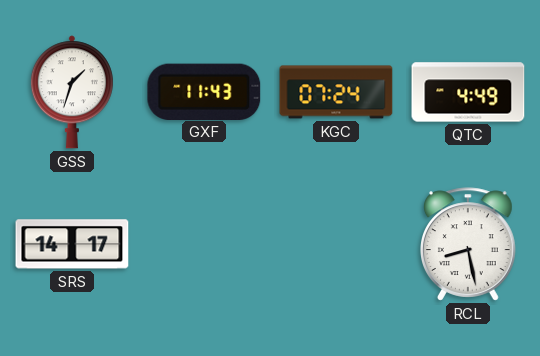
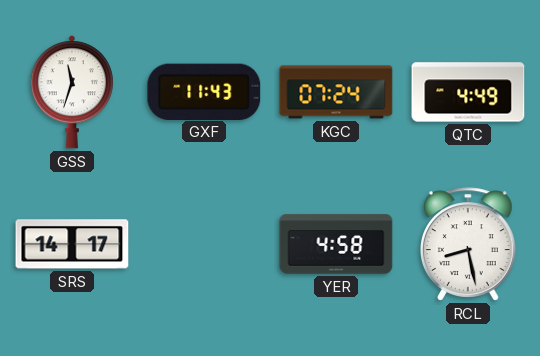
GSS: 1:33 -> 11:33
YER: none -> 4:58
